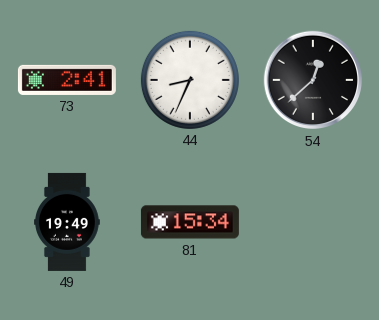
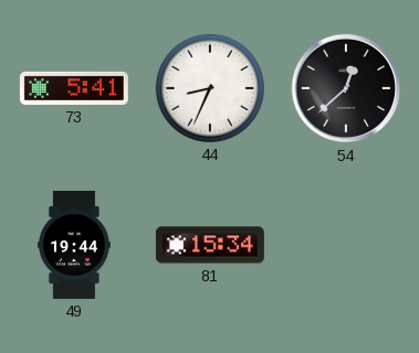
73: 2:41 -> 5:41
49: 19:49 -> 19:44
